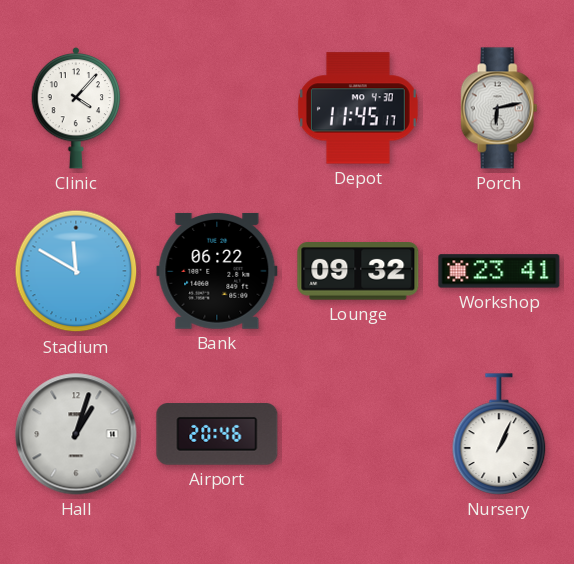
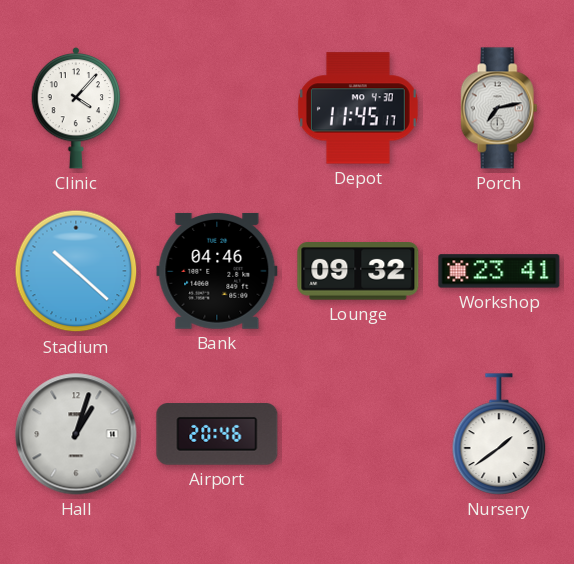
Porch: 6:13 -> 7:13
Stadium: 11:50 -> 10:22
Bank: 06:22 -> 04:46
Nursery: 1:04 -> 1:39
